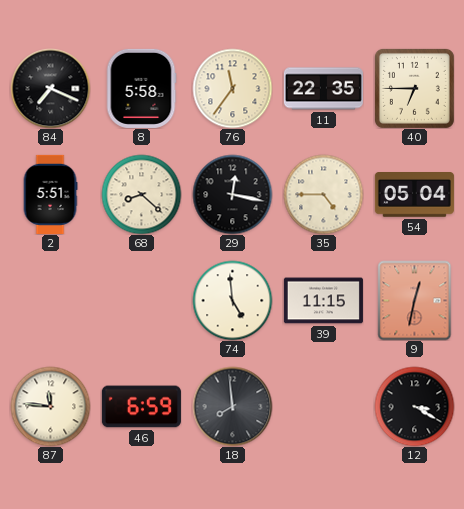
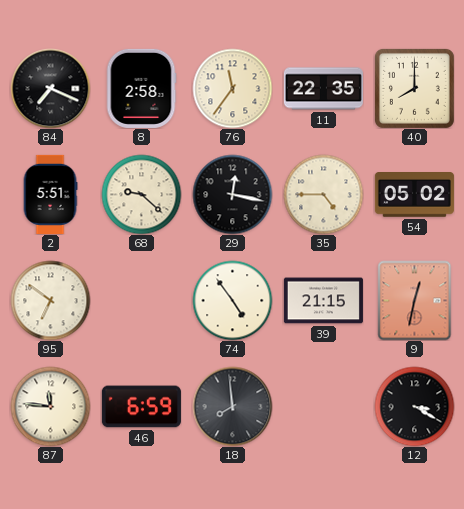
8: 5:58 -> 2:58
40: 6:45 -> 8:00
68: 8:22 -> 9:22
54: 05:04 -> 05:02
95: none -> 6:51
74: 4:59 -> 4:54
39: 11:15 -> 21:15
